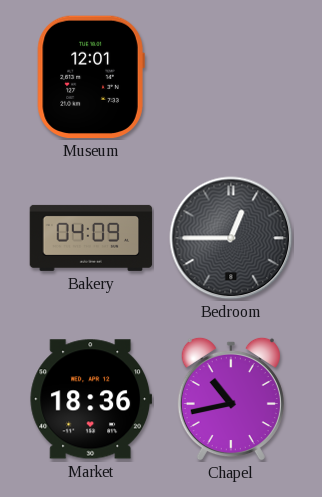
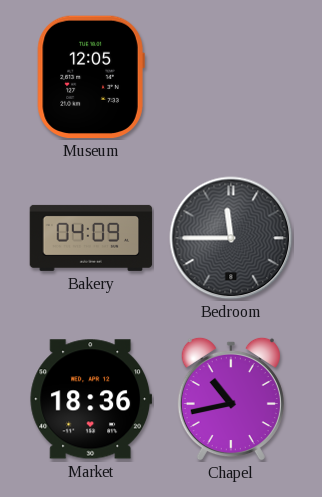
Museum: 12:01 -> 12:05
Bedroom: 12:45 -> 11:45
